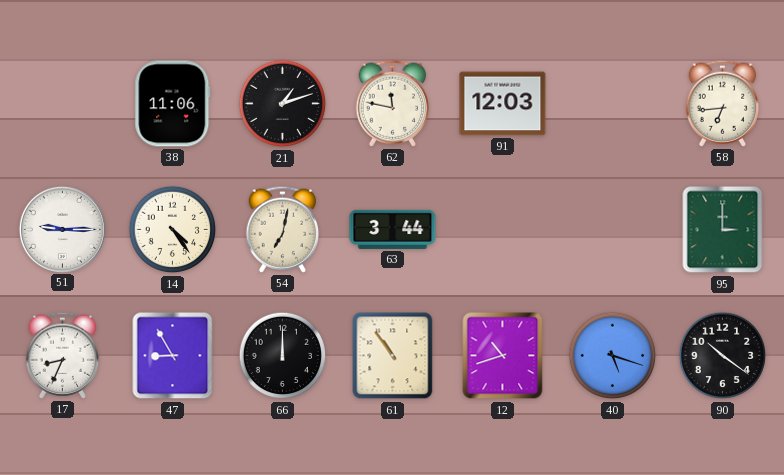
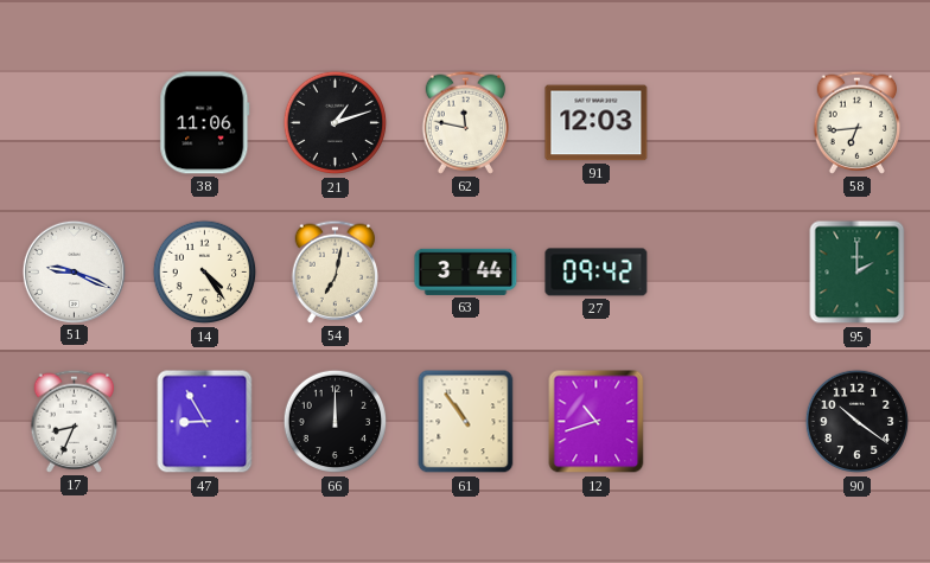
51: 9:15 -> 9:19
27: none -> 09:42
95: 3:00 -> 2:00
40: 5:18 -> none
